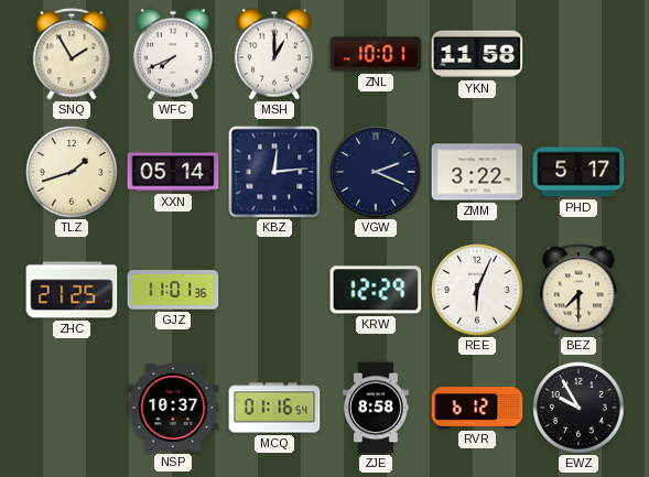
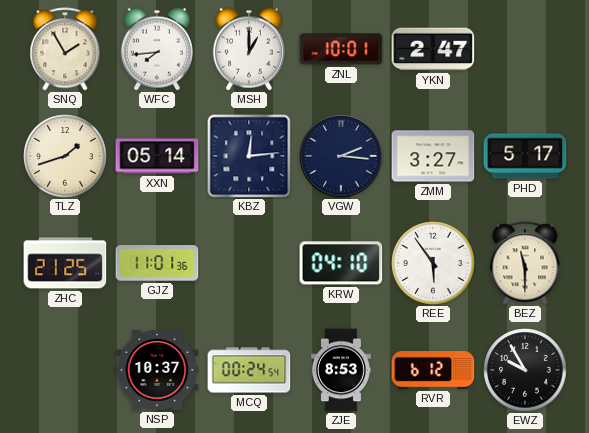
WFC: 7:41 -> 7:44
YKN: 11:58 -> 2:47
VGW: 2:19 -> 2:16
ZMM: 3:22 -> 3:27
KRW: 12:29 -> 04:10
REE: 6:04 -> 5:54
BEZ: 7:30 -> 11:30
MCQ: 01:16 -> 00:24
ZJE: 8:58 -> 8:53
